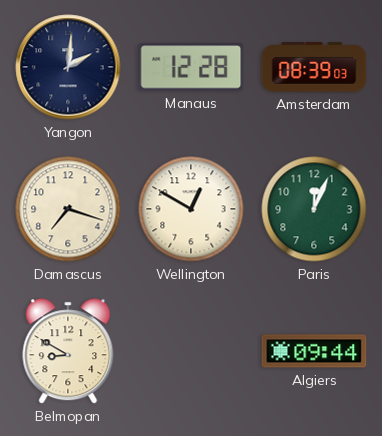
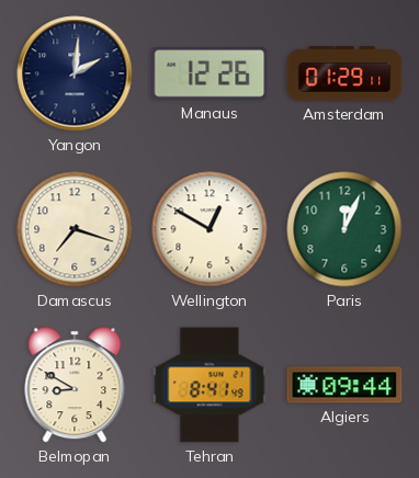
Manaus: 12:28 -> 12:26
Amsterdam: 08:39 -> 01:29
Tehran: none -> 8:41
